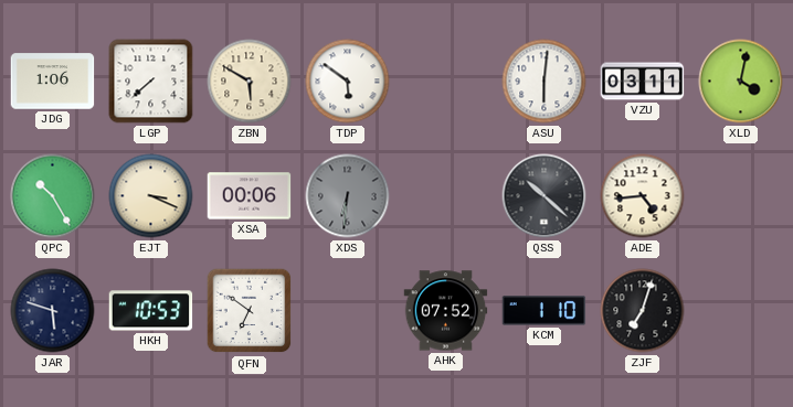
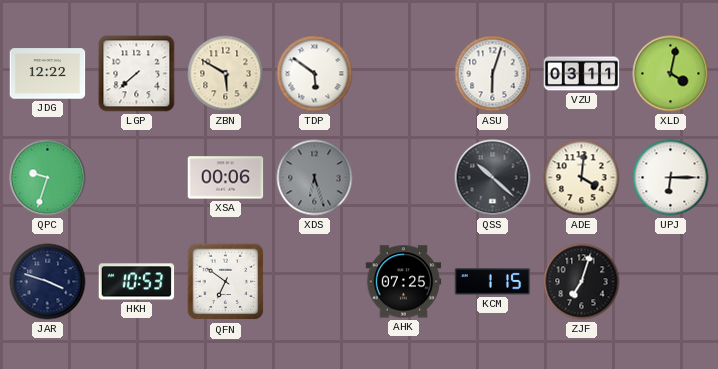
JDG: 1:06 -> 12:22
ASU: 6:01 -> 6:03
QPC: 10:25 -> 9:33
EJT: 3:19 -> none
XDS: 6:31 -> 6:27
ADE: 4:44 -> 4:01
UPJ: none -> 6:15
JAR: 5:48 -> 3:48
AHK: 07:52 -> 07:25
KCM: 1:10 -> 1:15
